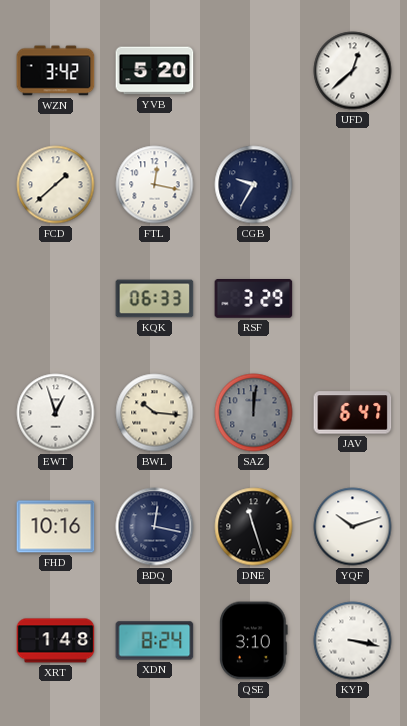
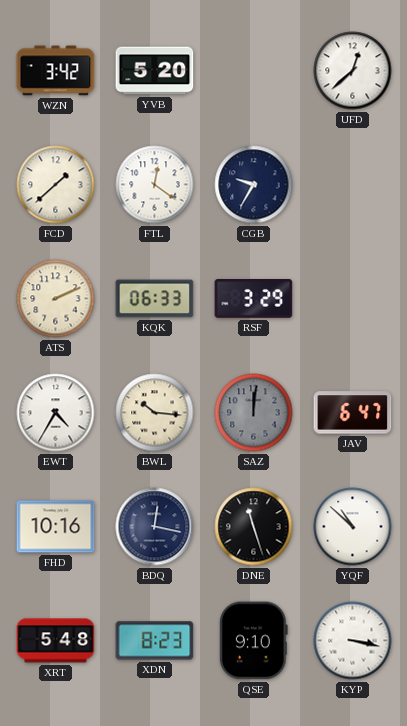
FTL: 12:17 -> 12:21
ATS: none -> 2:11
EWT: 12:57 -> 4:35
YQF: 10:12 -> 10:52
XRT: 1:48 -> 5:48
XDN: 8:24 -> 8:23
QSE: 3:10 -> 9:10
